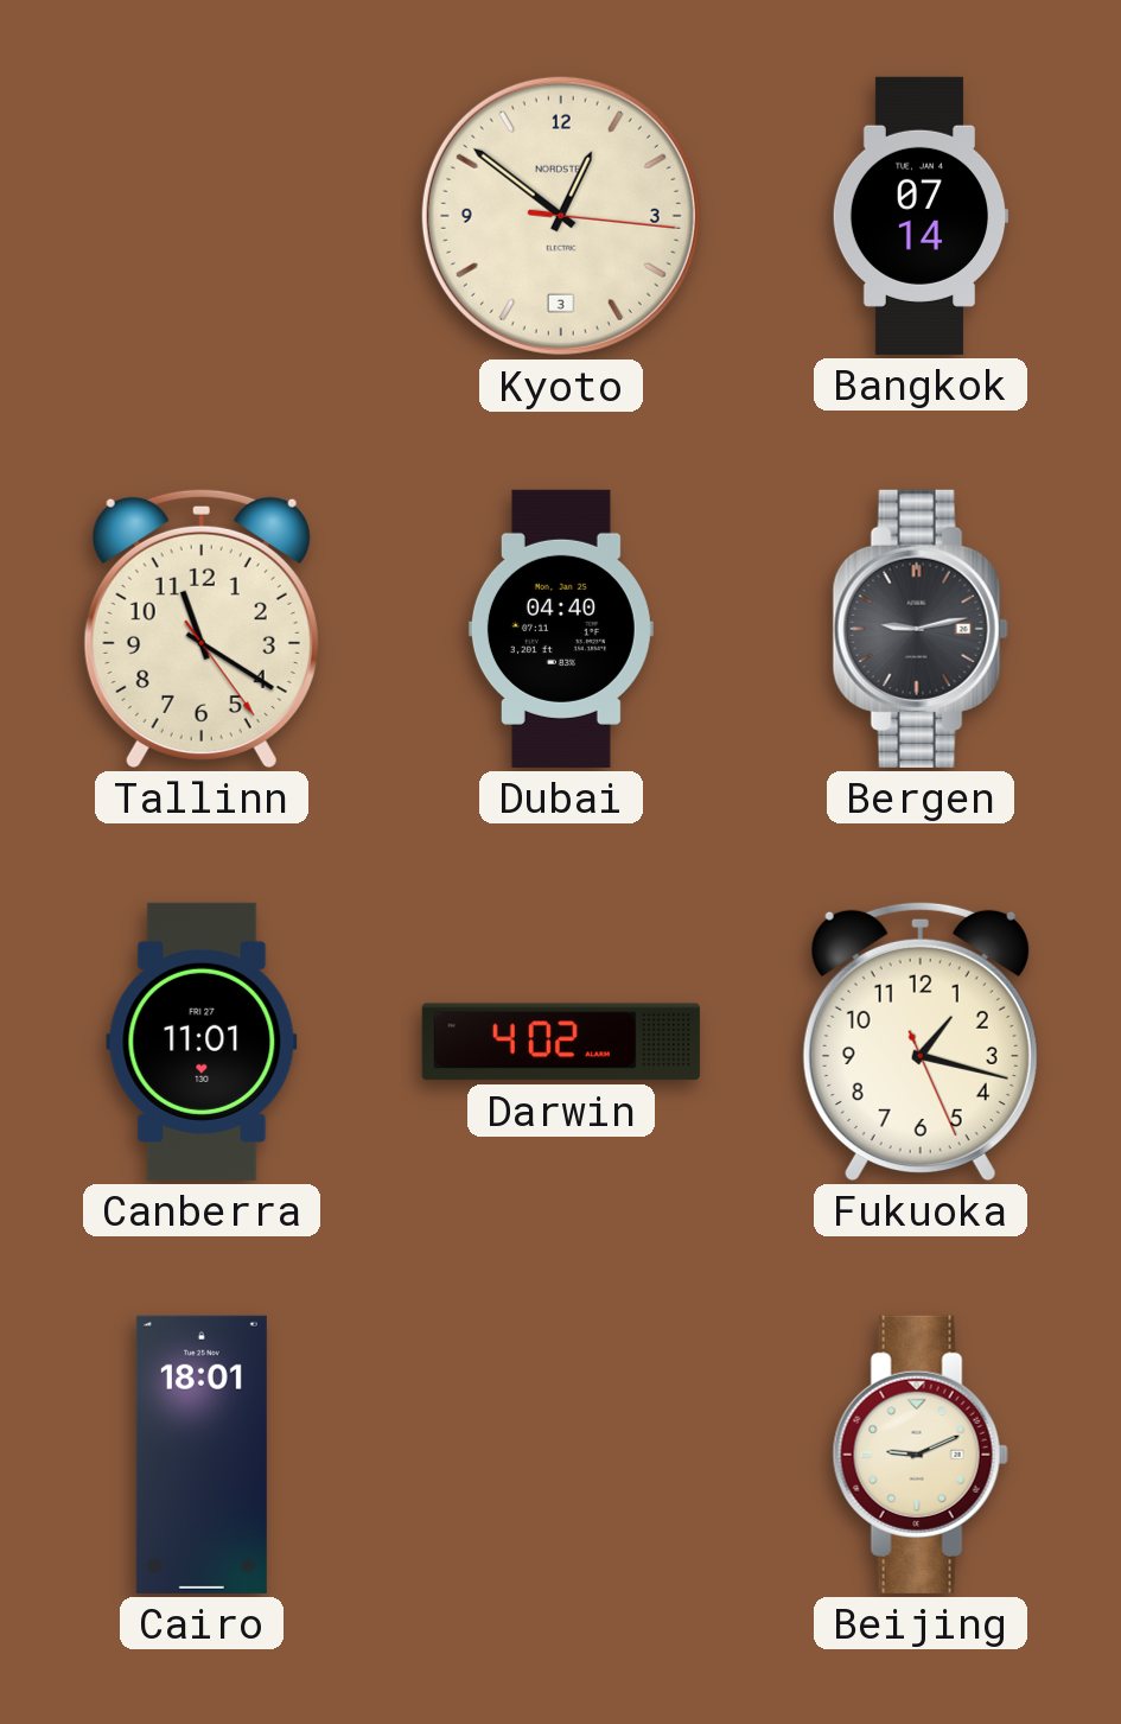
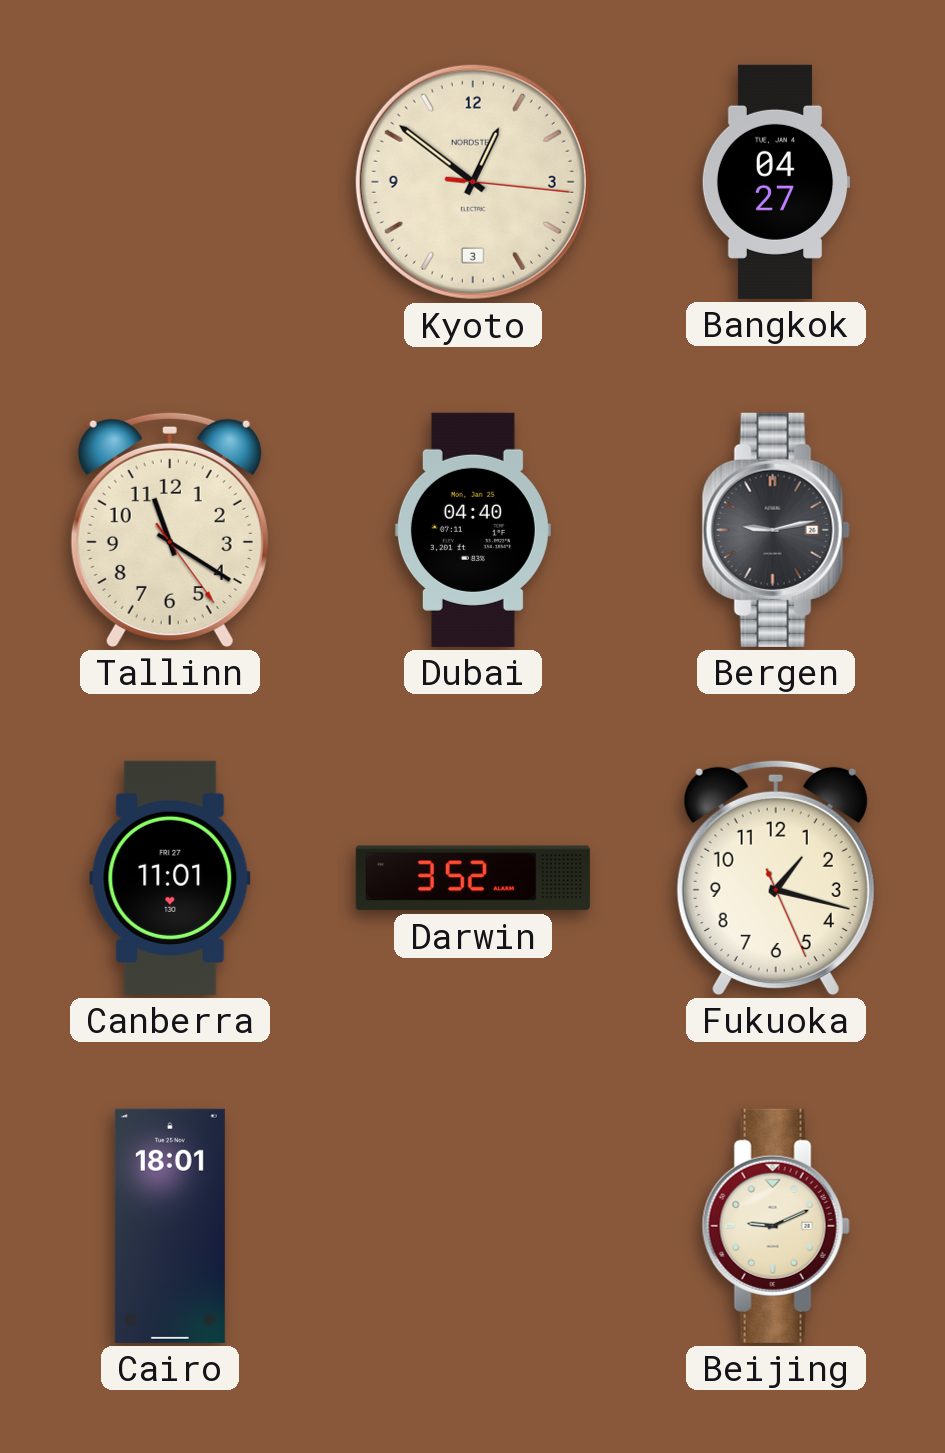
Bangkok: 07:14 -> 04:27
Darwin: 4:02 -> 3:52
